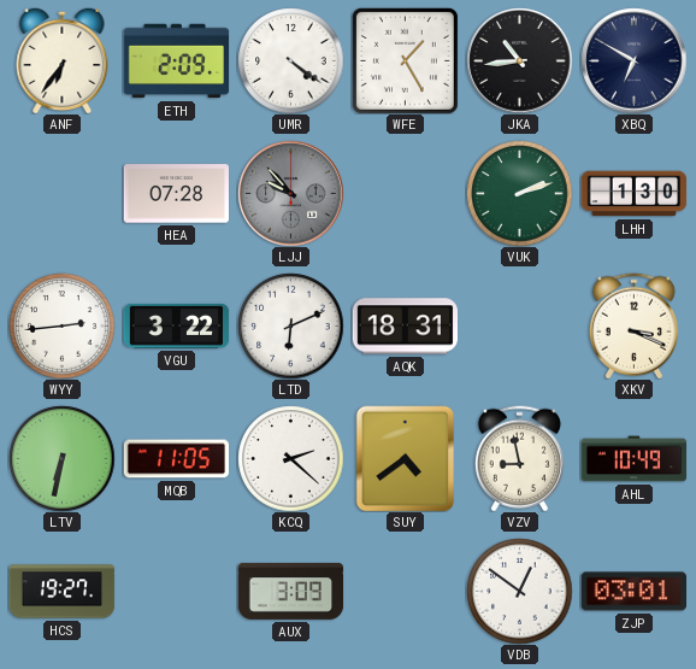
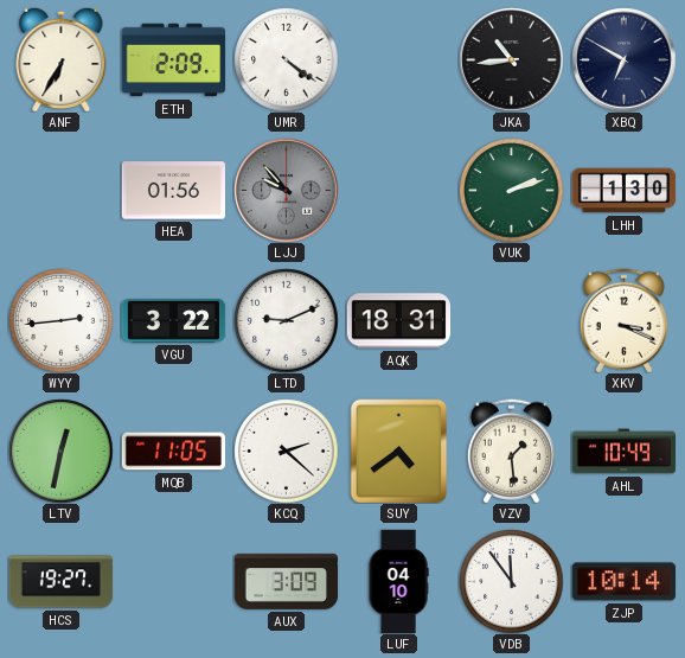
ANF: 6:36 -> 6:35
WFE: 1:25 -> none
HEA: 07:28 -> 01:56
LTD: 6:11 -> 9:11
LTV: 6:32 -> 12:32
VZV: 8:58 -> 1:29
LUF: none -> 04:10
VDB: 12:51 -> 11:54
ZJP: 03:01 -> 10:14
